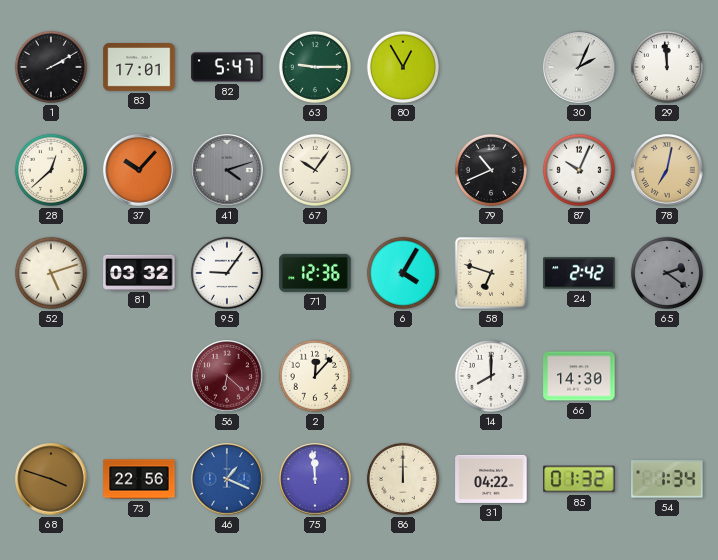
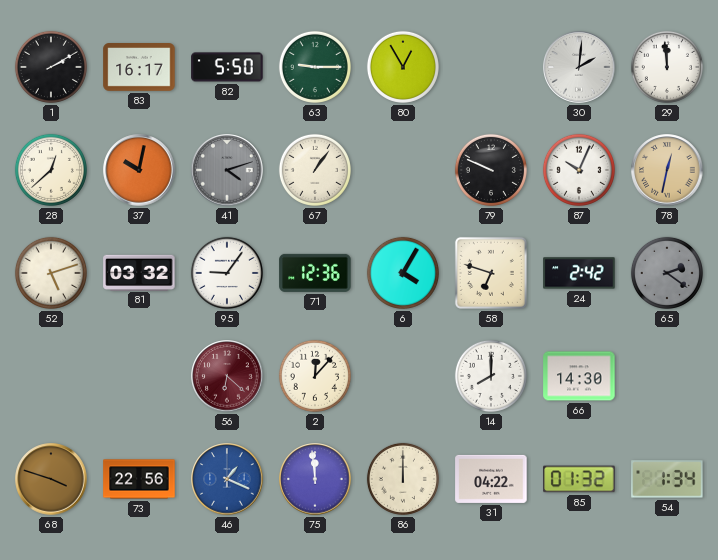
83: 17:01 -> 16:17
82: 5:47 -> 5:50
30: 2:04 -> 2:01
37: 10:07 -> 10:02
67: 10:06 -> 1:06
79: 10:41 -> 9:49
78: 7:02 -> 12:32
